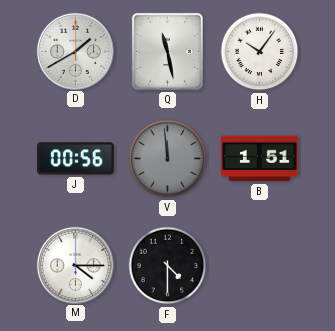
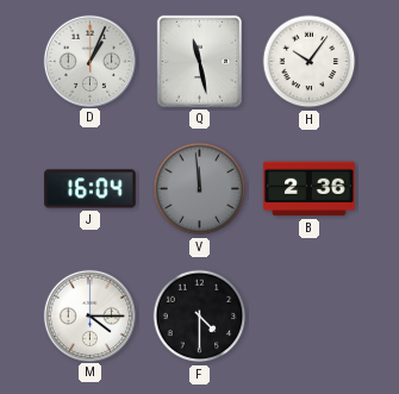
D: 1:40 -> 1:04
J: 00:56 -> 16:04
B: 1:51 -> 2:36
